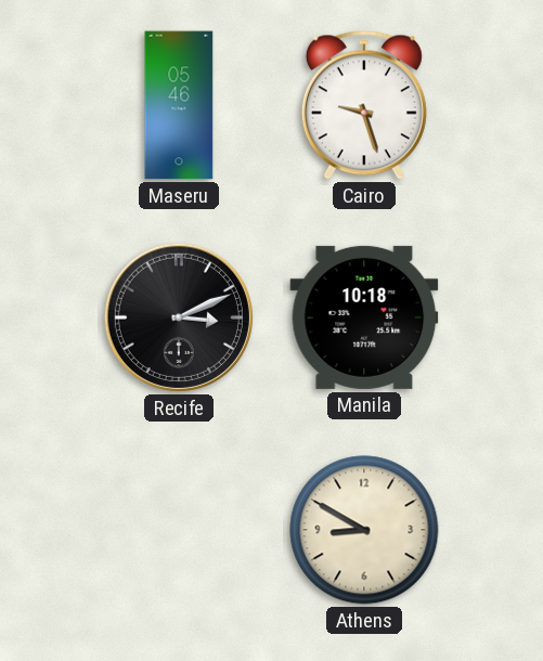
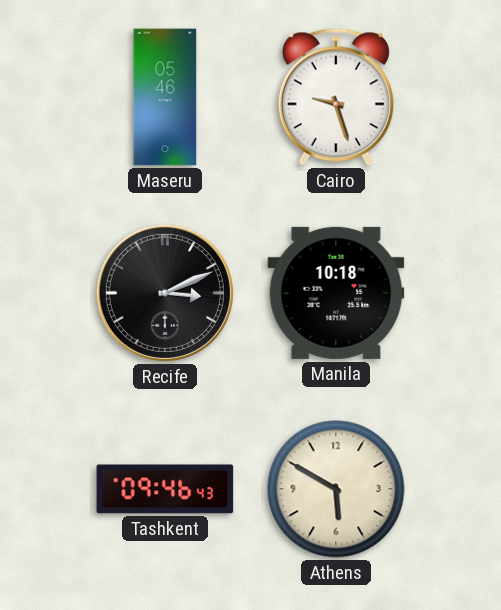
Tashkent: none -> 09:46
Athens: 8:50 -> 5:50
